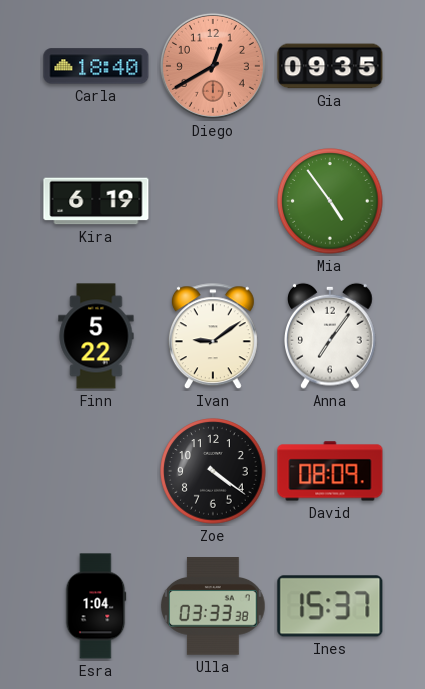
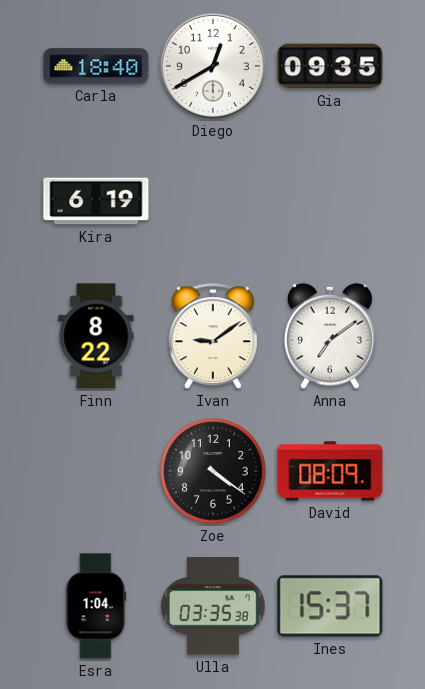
Diego dial: salmon -> white
Mia: 4:54 -> none
Finn: 5:22 -> 8:22
Anna: 7:06 -> 7:09
Ulla: 03:33 -> 03:35
